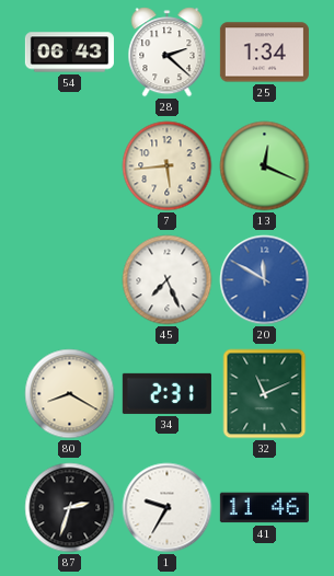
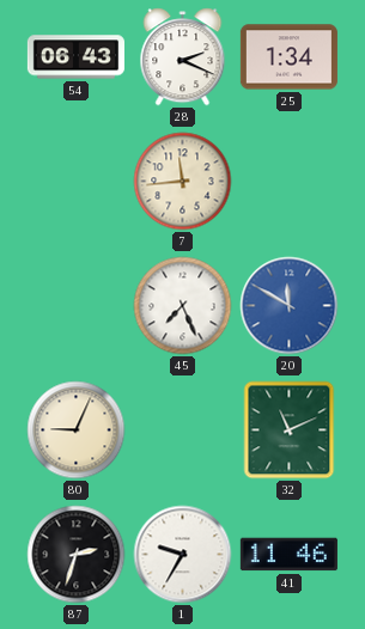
28: 2:22 -> 2:19
7: 5:44 -> 11:44
13: 12:19 -> none
80: 8:20 -> 9:04
34: 2:31 -> none
